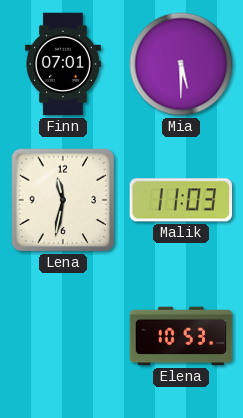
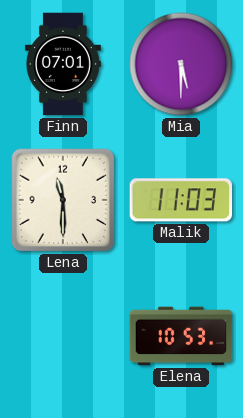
Lena: 11:32 -> 11:30
